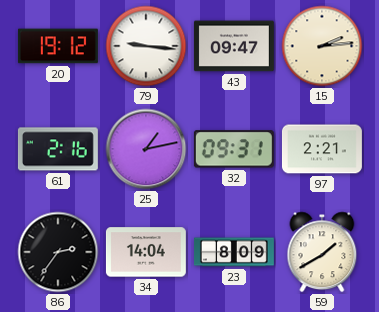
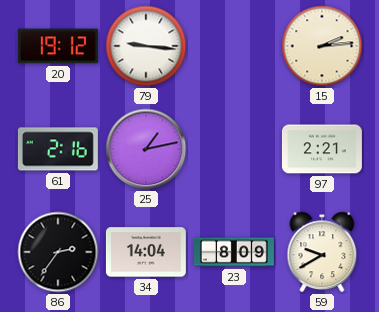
43: 09:47 -> none
32: 09:31 -> none
59: 1:40 -> 9:40
